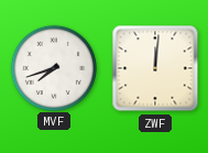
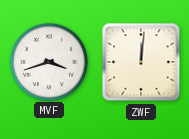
MVF: 7:42 -> 3:42
